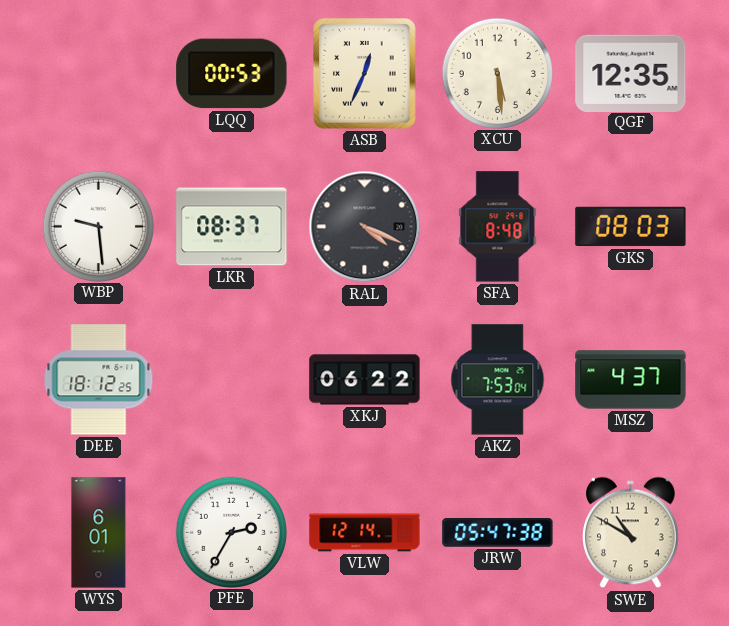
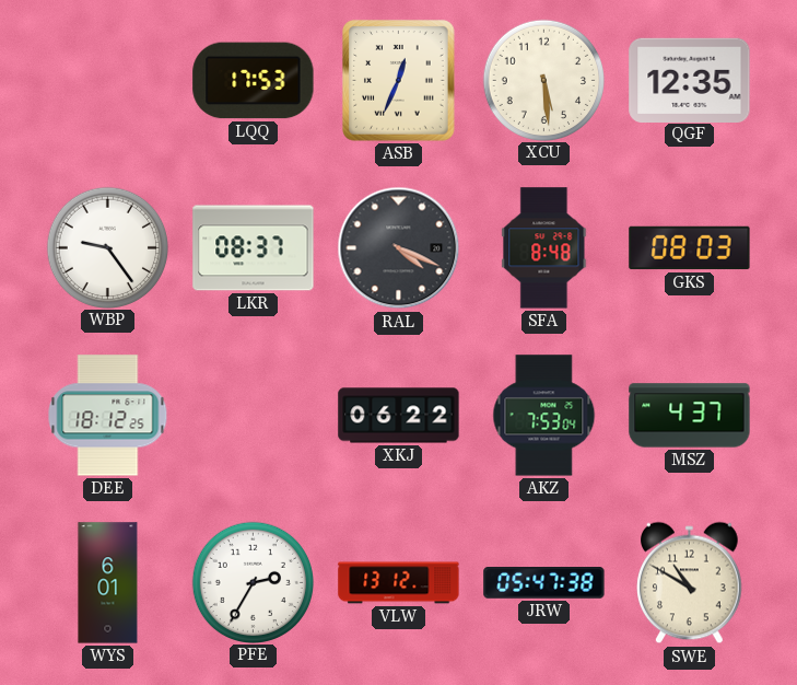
LQQ: 00:53 -> 17:53
WBP: 9:29 -> 9:24
VLW: 12:14 -> 13:12
